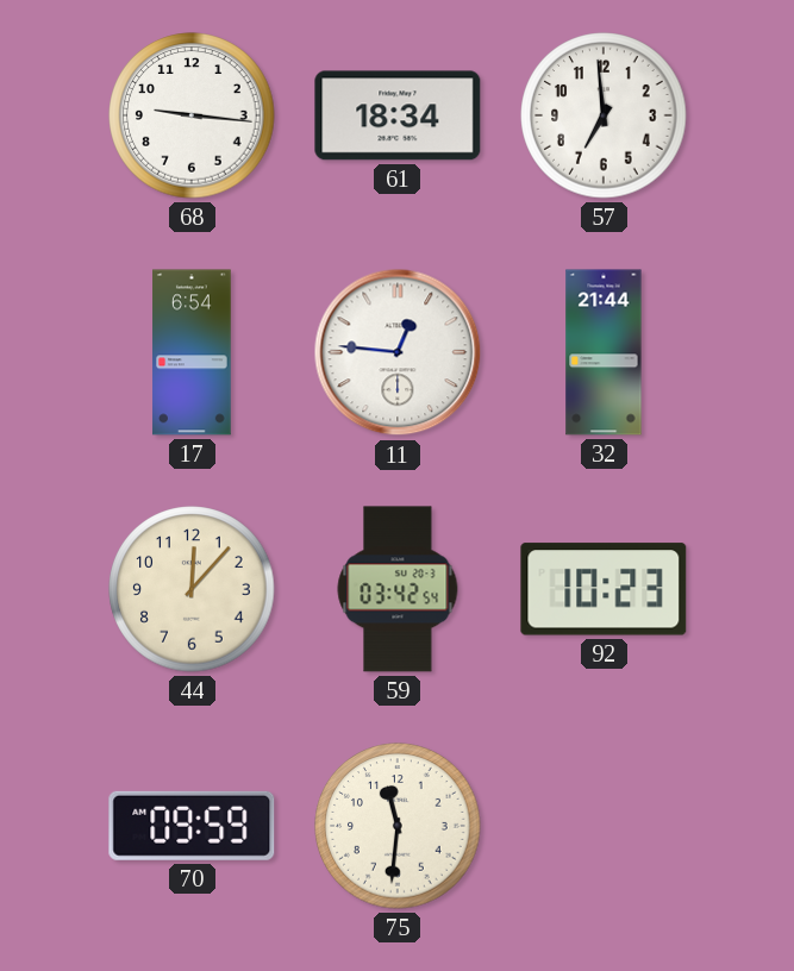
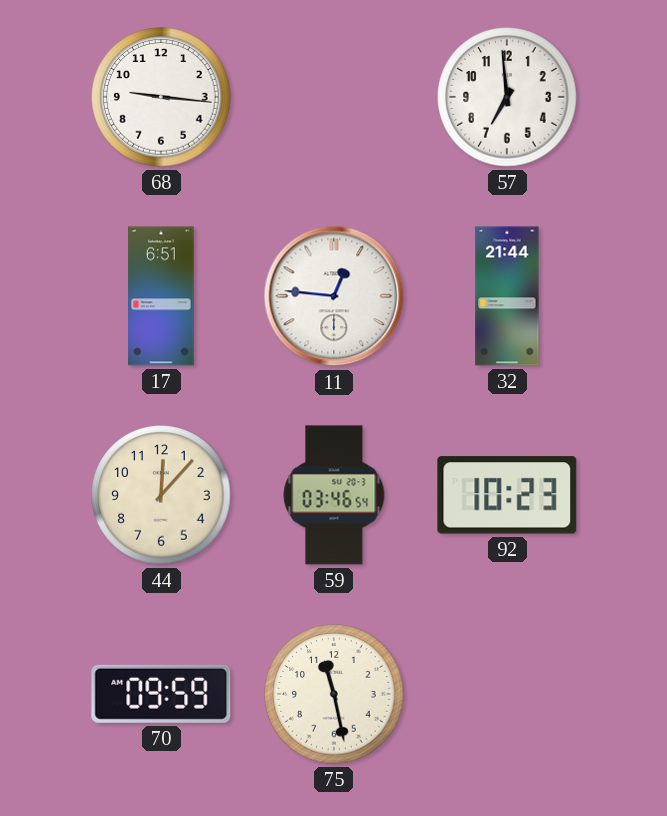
61: 18:34 -> none
17: 6:54 -> 6:51
59: 03:42 -> 03:46
75: 11:31 -> 11:28
